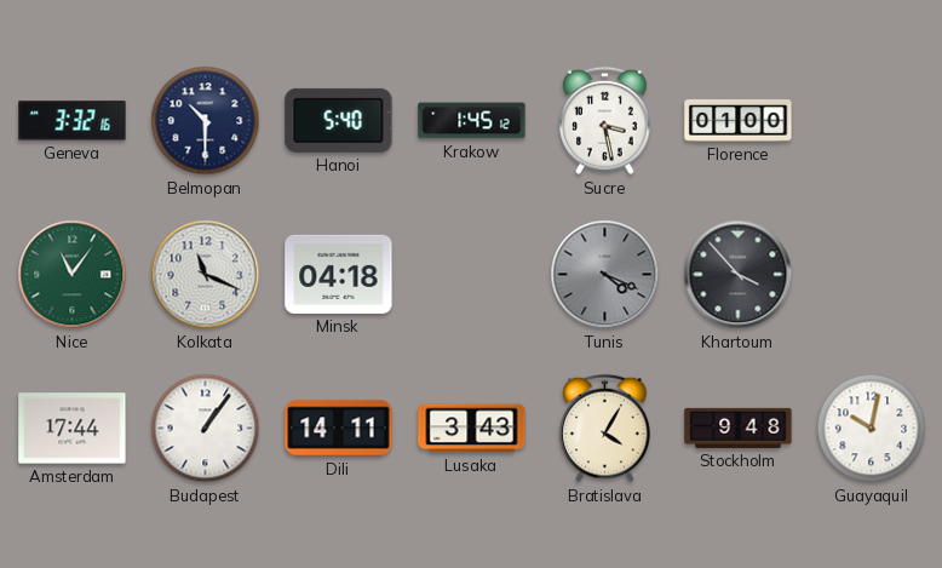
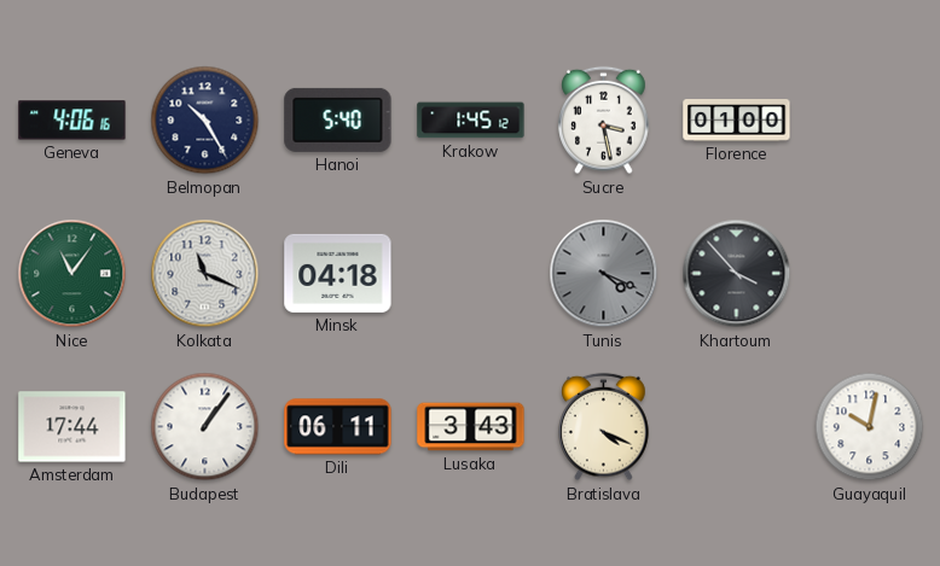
Geneva: 3:32 -> 4:06
Belmopan: 10:30 -> 10:25
Dili: 14:11 -> 06:11
Bratislava: 4:05 -> 4:19
Stockholm: 9:48 -> none
